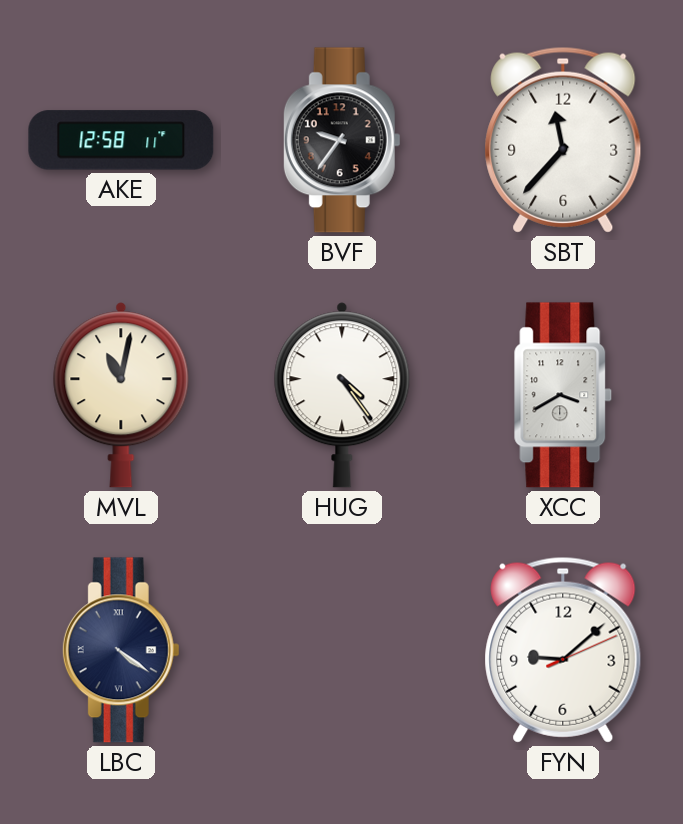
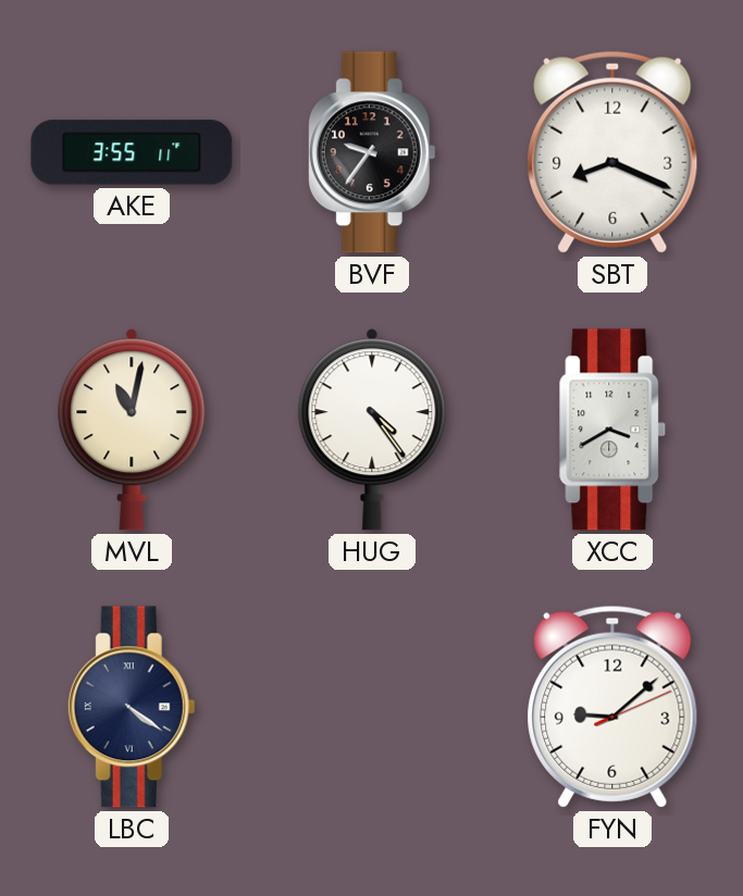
AKE: 12:58 -> 3:55
SBT: 11:37 -> 8:19
